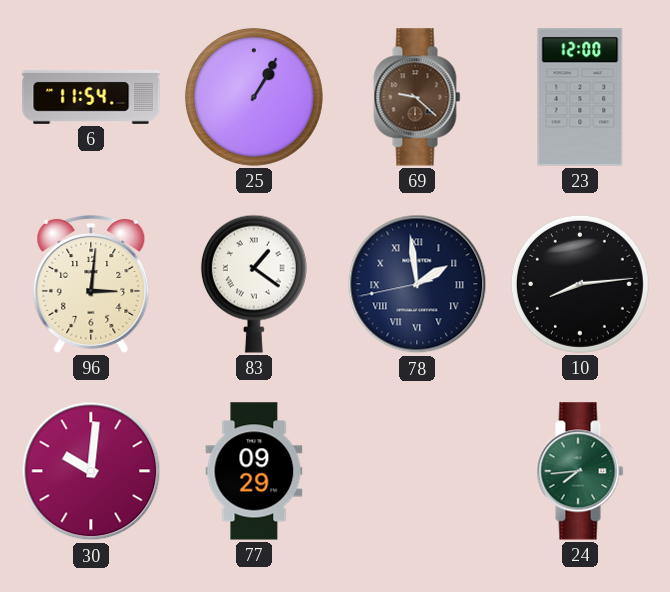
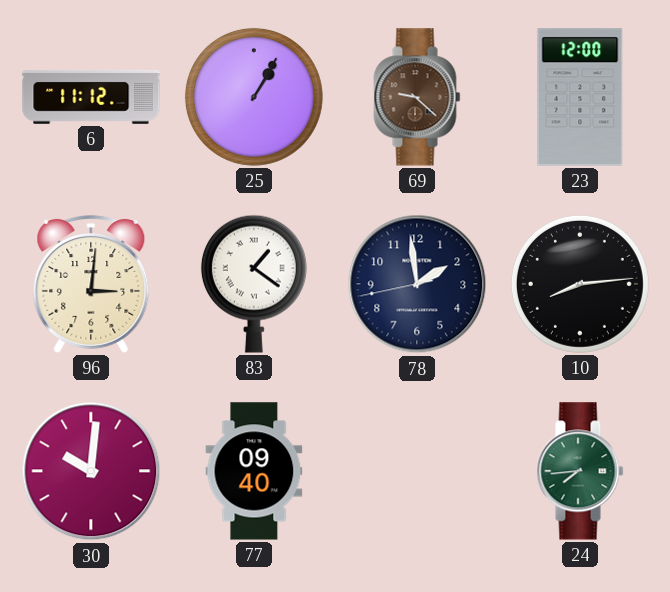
6: 11:54 -> 11:12
78 numerals: Roman -> Arabic
77: 09:29 -> 09:40
